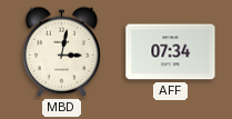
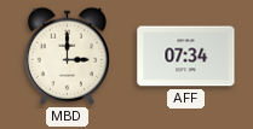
MBD: 3:02 -> 3:00
